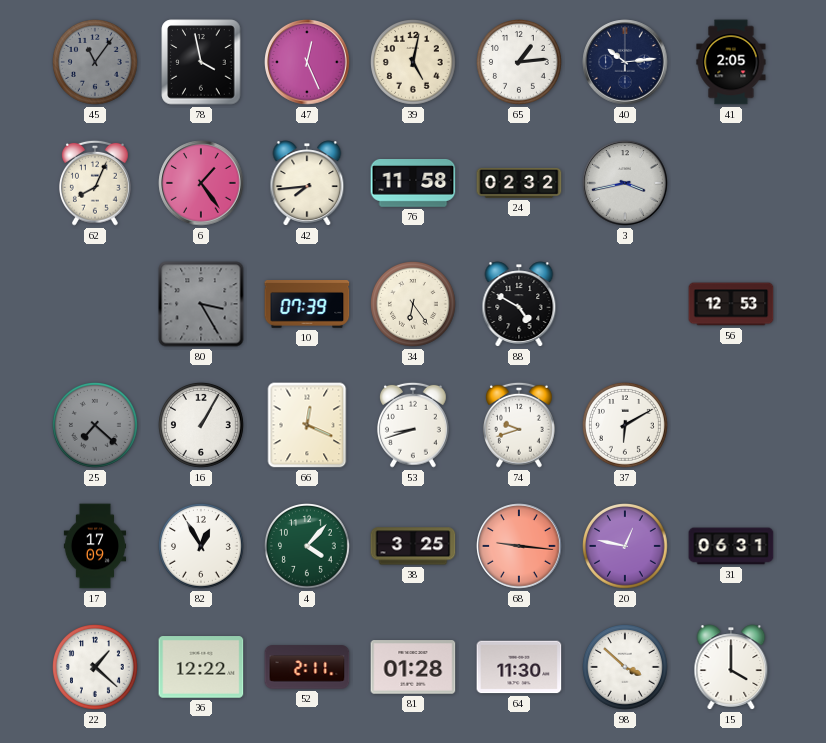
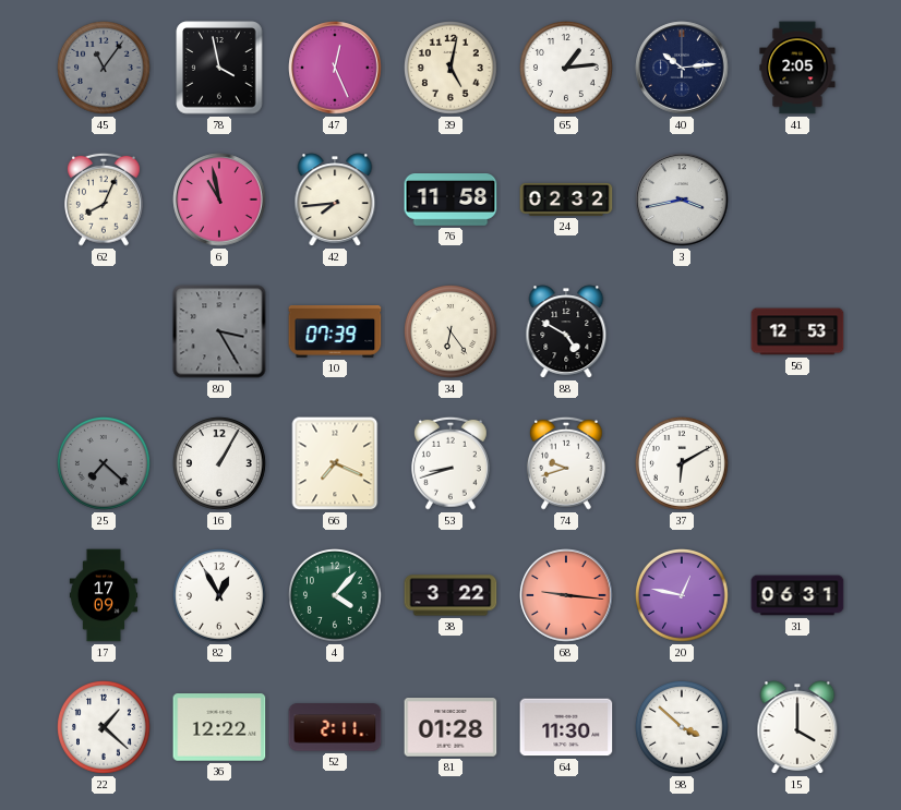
6: 1:24 -> 10:58
66: 12:19 -> 7:19
38: 3:25 -> 3:22
